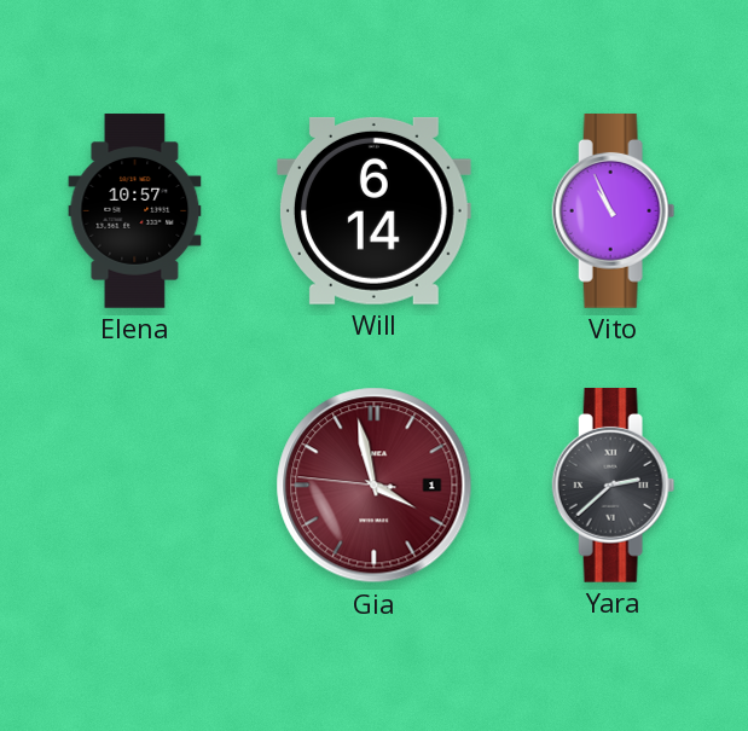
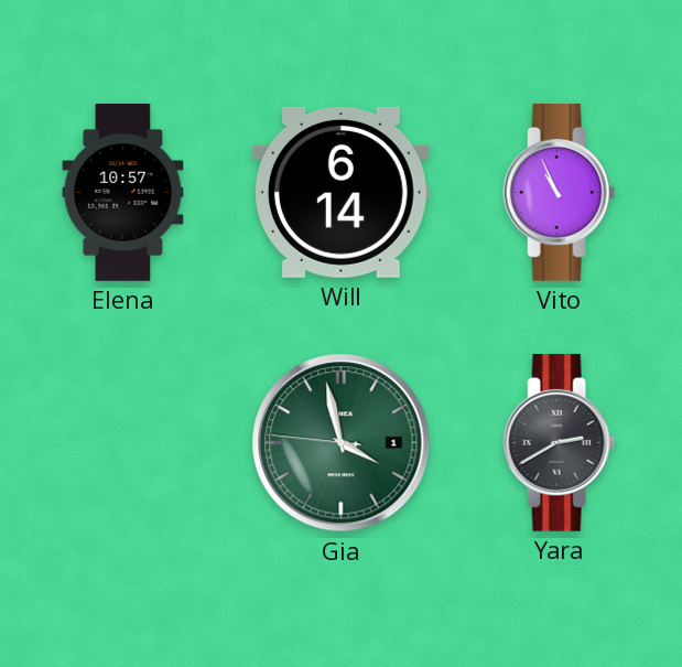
Gia dial: burgundy -> green
Yara: 2:38 -> 2:40
